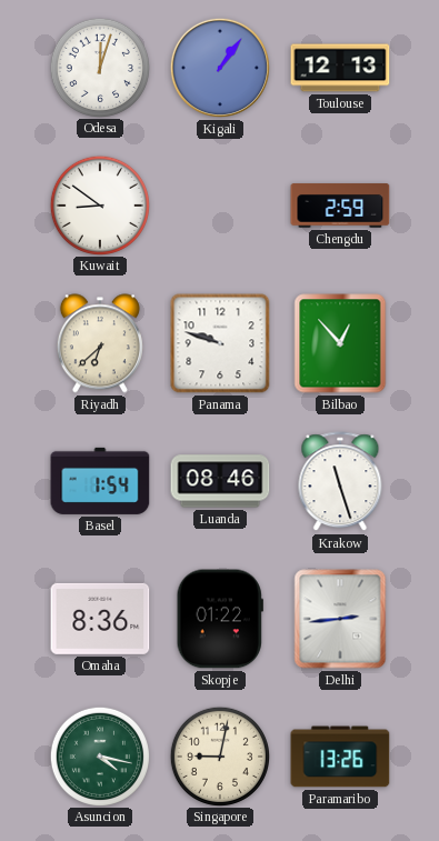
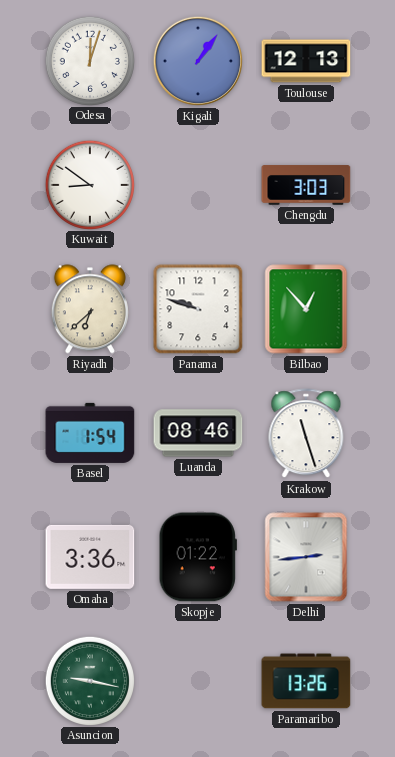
Chengdu: 2:59 -> 3:03
Omaha: 8:36 -> 3:36
Asuncion: 4:17 -> 9:17
Singapore: 9:02 -> none
